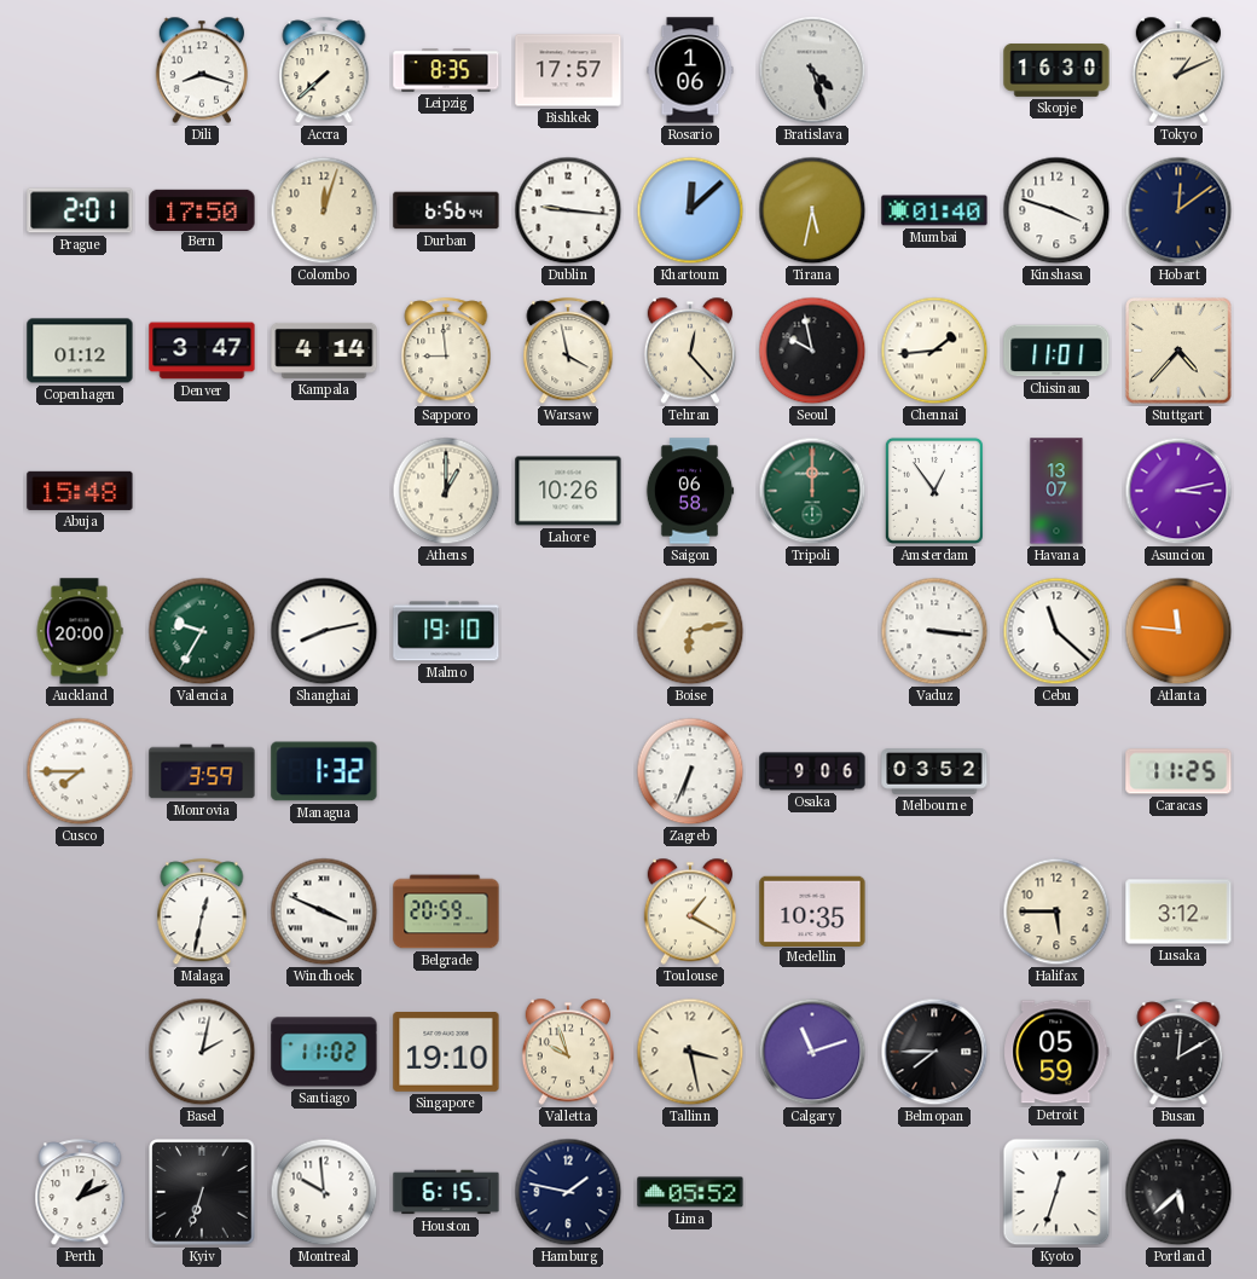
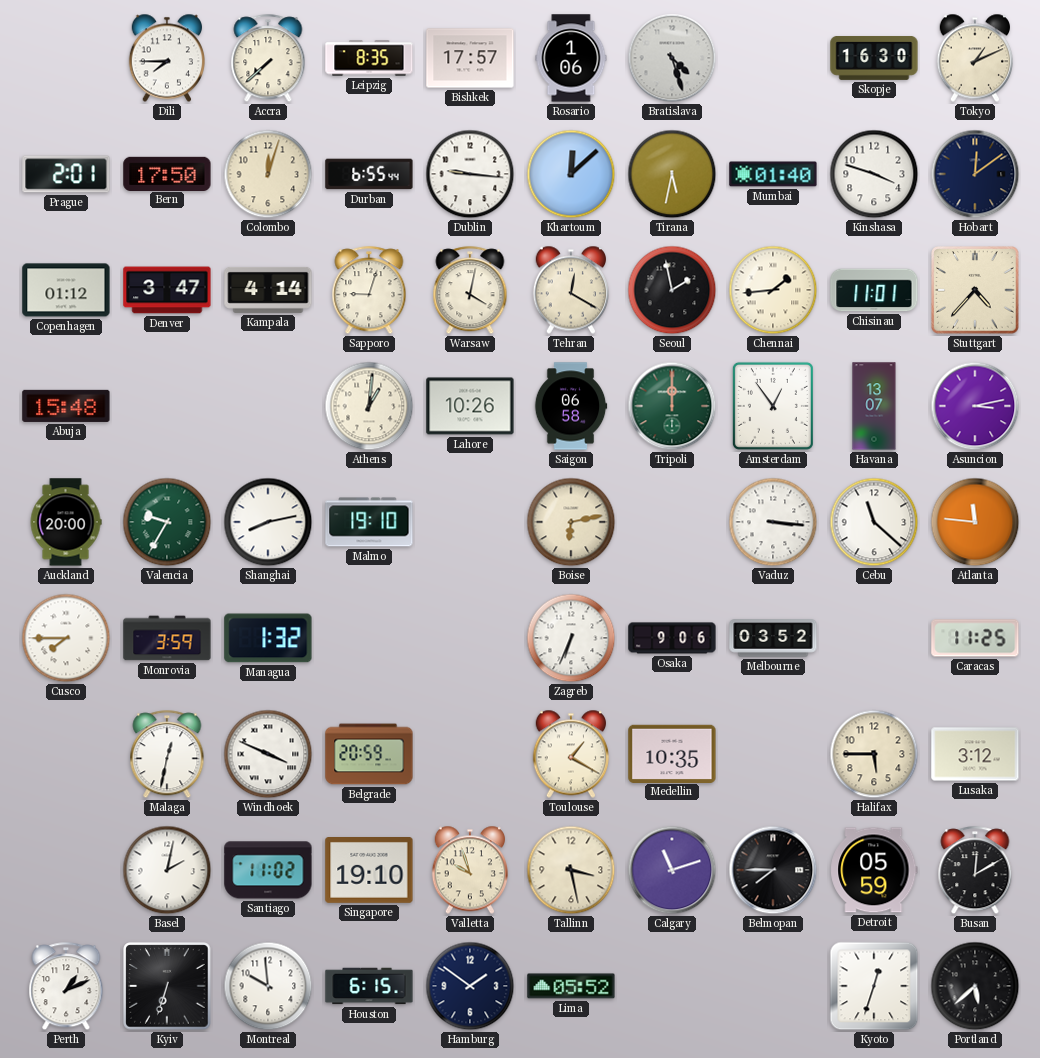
Dili: 8:18 -> 7:45
Durban: 6:56 -> 6:55
Sapporo: 8:59 -> 9:03
Warsaw: 3:58 -> 4:02
Tehran: 12:23 -> 12:20
Seoul: 9:58 -> 1:58
Athens: 1:00 -> 1:01
Hamburg: 1:47 -> 1:51
